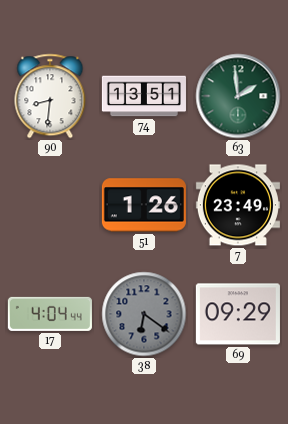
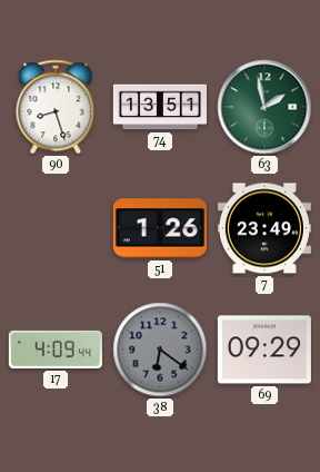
90: 8:31 -> 8:27
63: 1:59 -> 1:58
17: 4:04 -> 4:09
